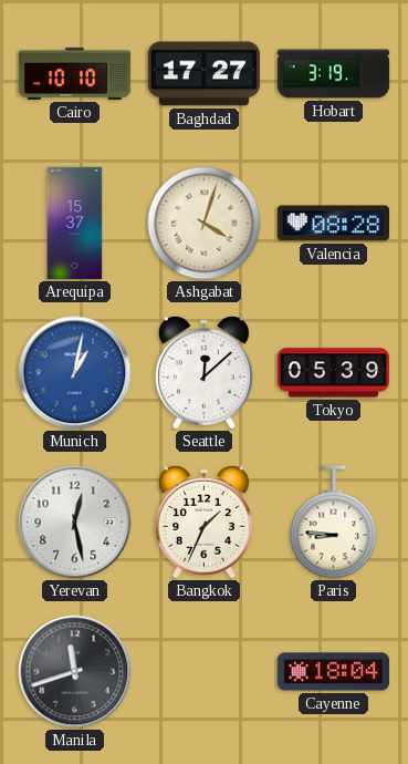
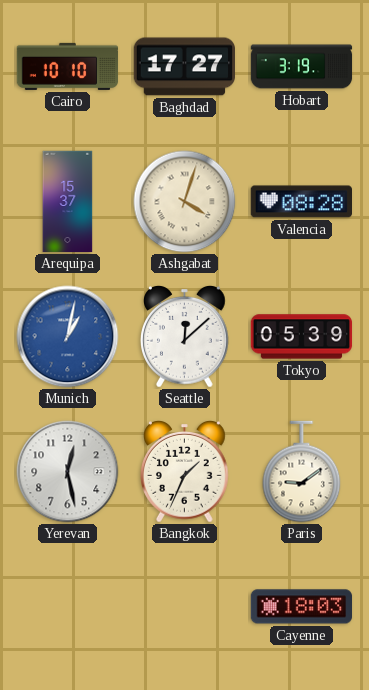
Paris: 8:46 -> 9:09
Manila: 11:42 -> none
Cayenne: 18:04 -> 18:03
